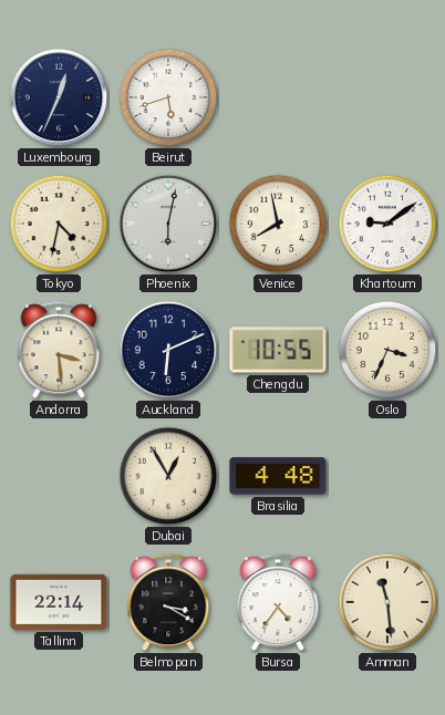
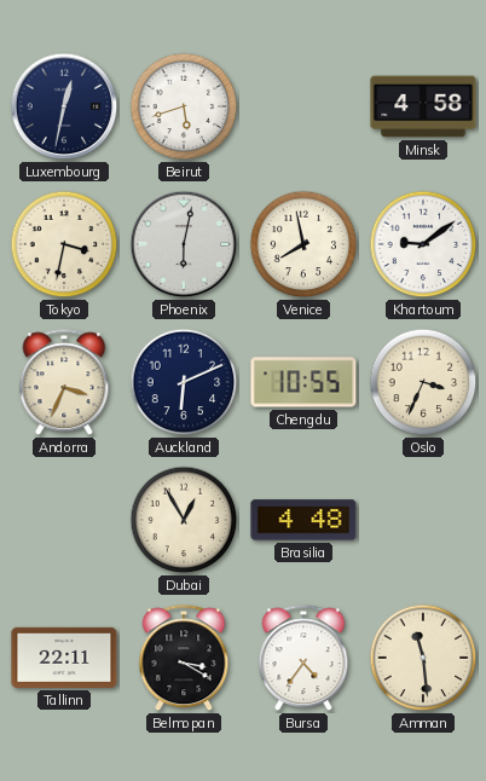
Luxembourg: 12:34 -> 12:32
Minsk: none -> 4:58
Tokyo: 4:32 -> 3:32
Andorra: 3:29 -> 3:34
Tallinn: 22:14 -> 22:11
